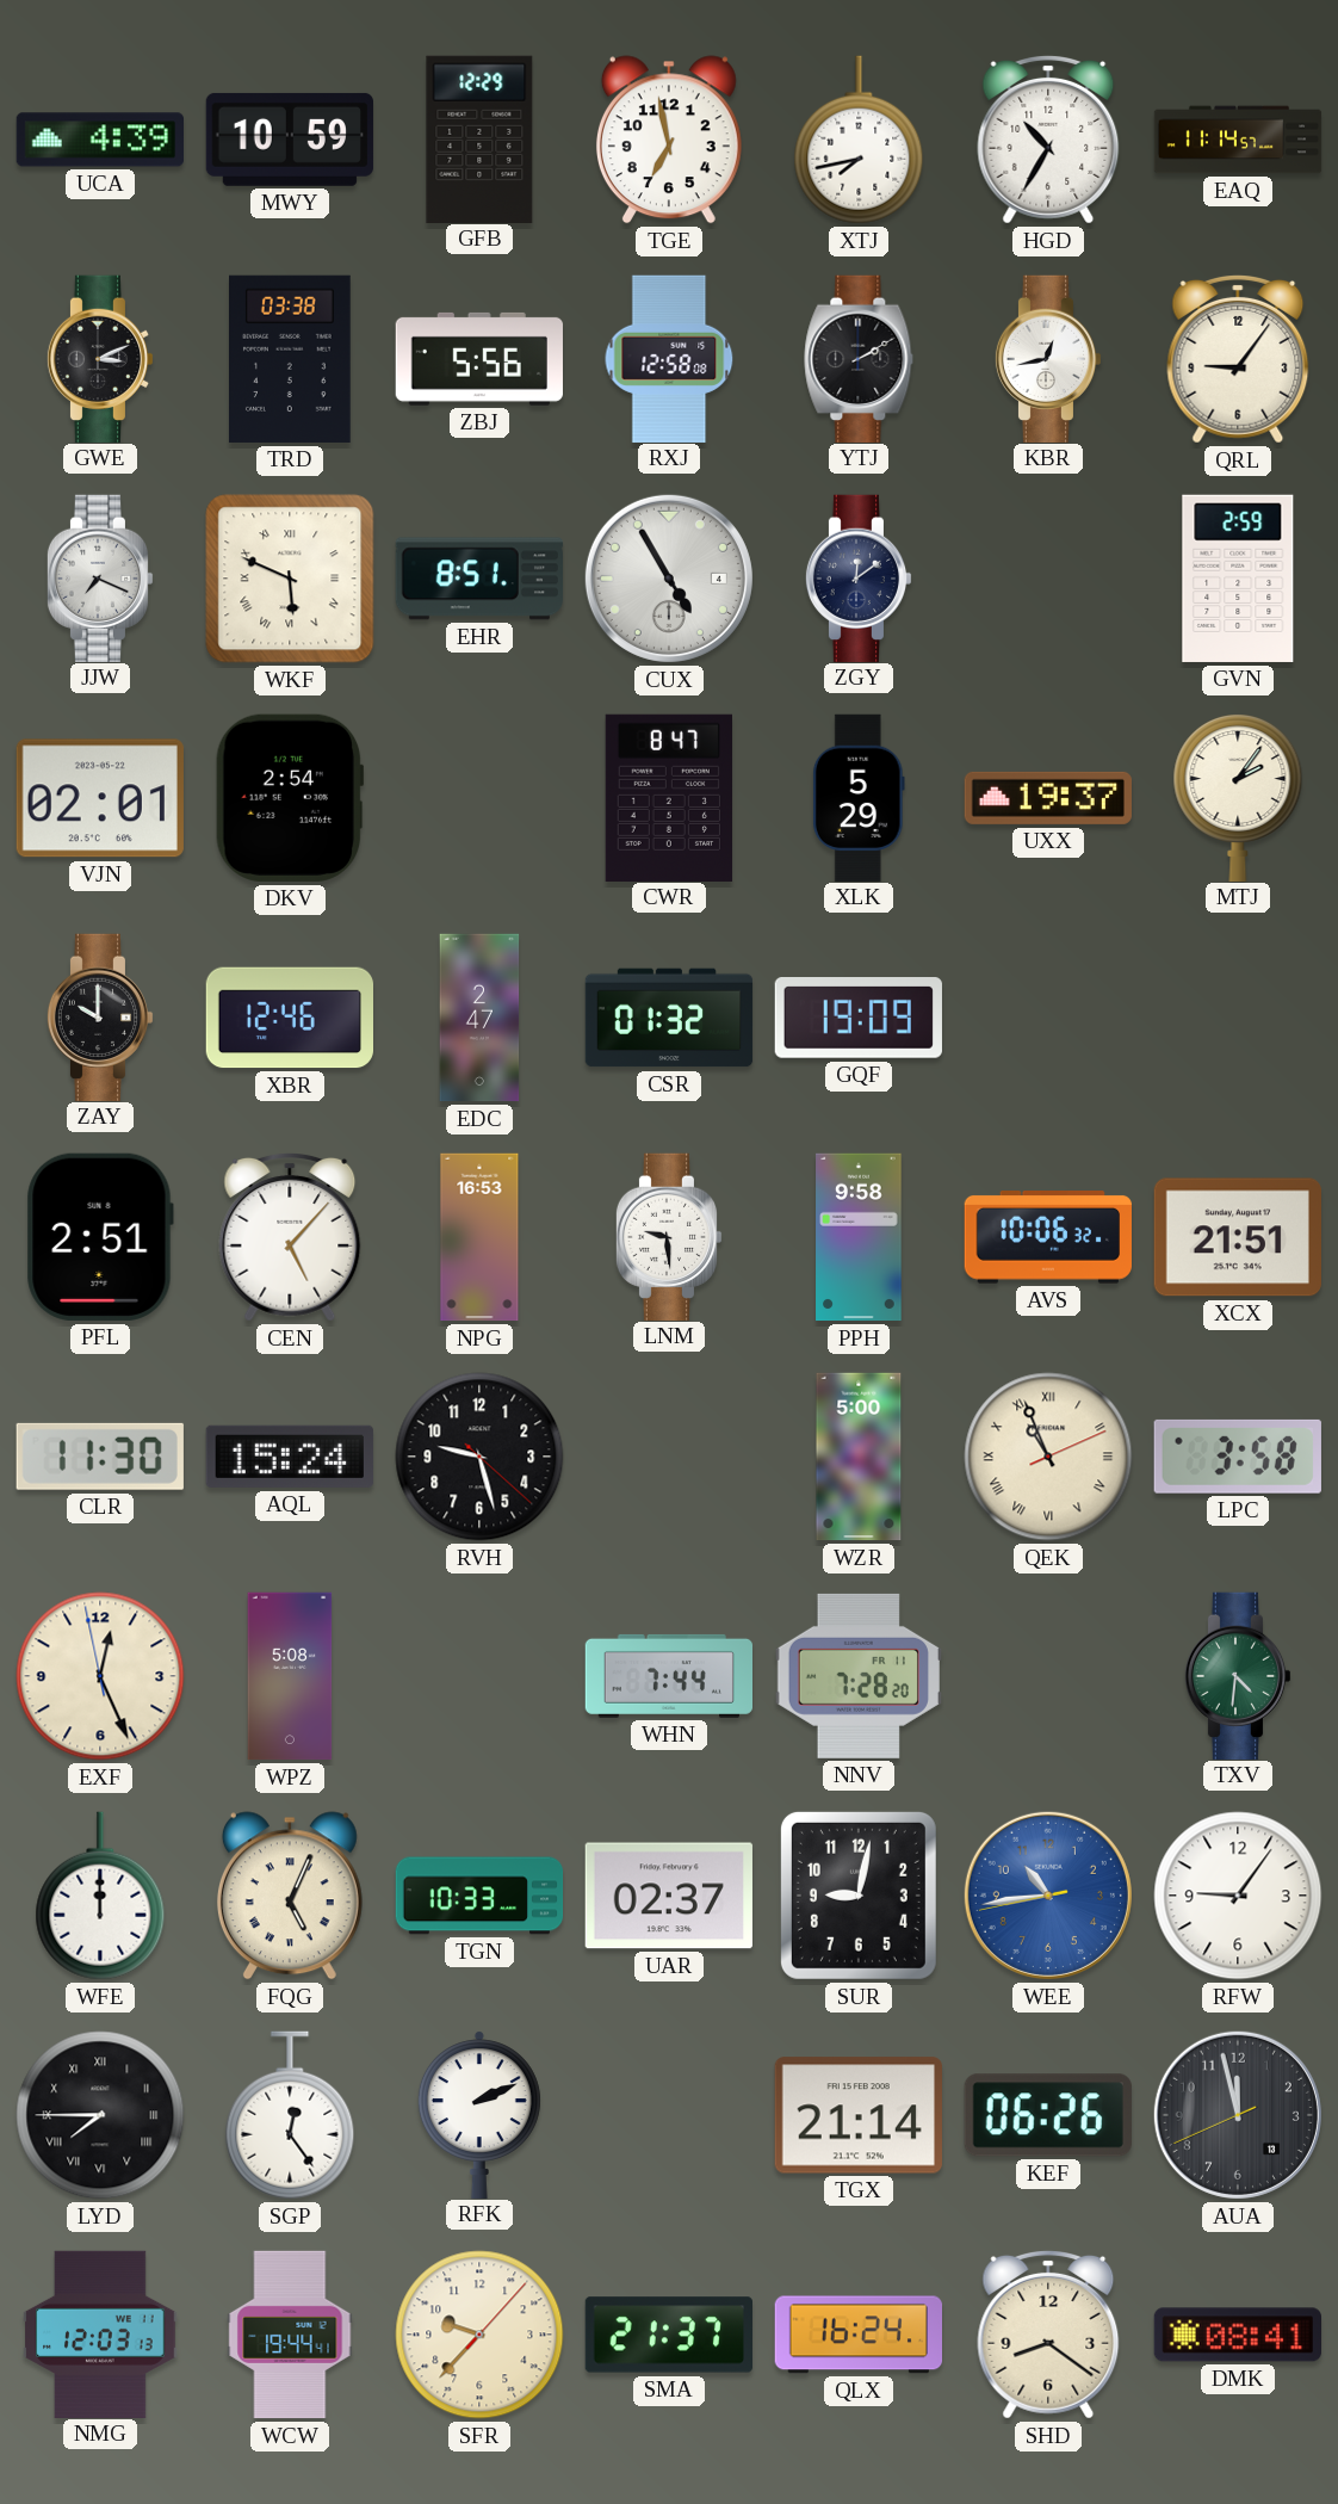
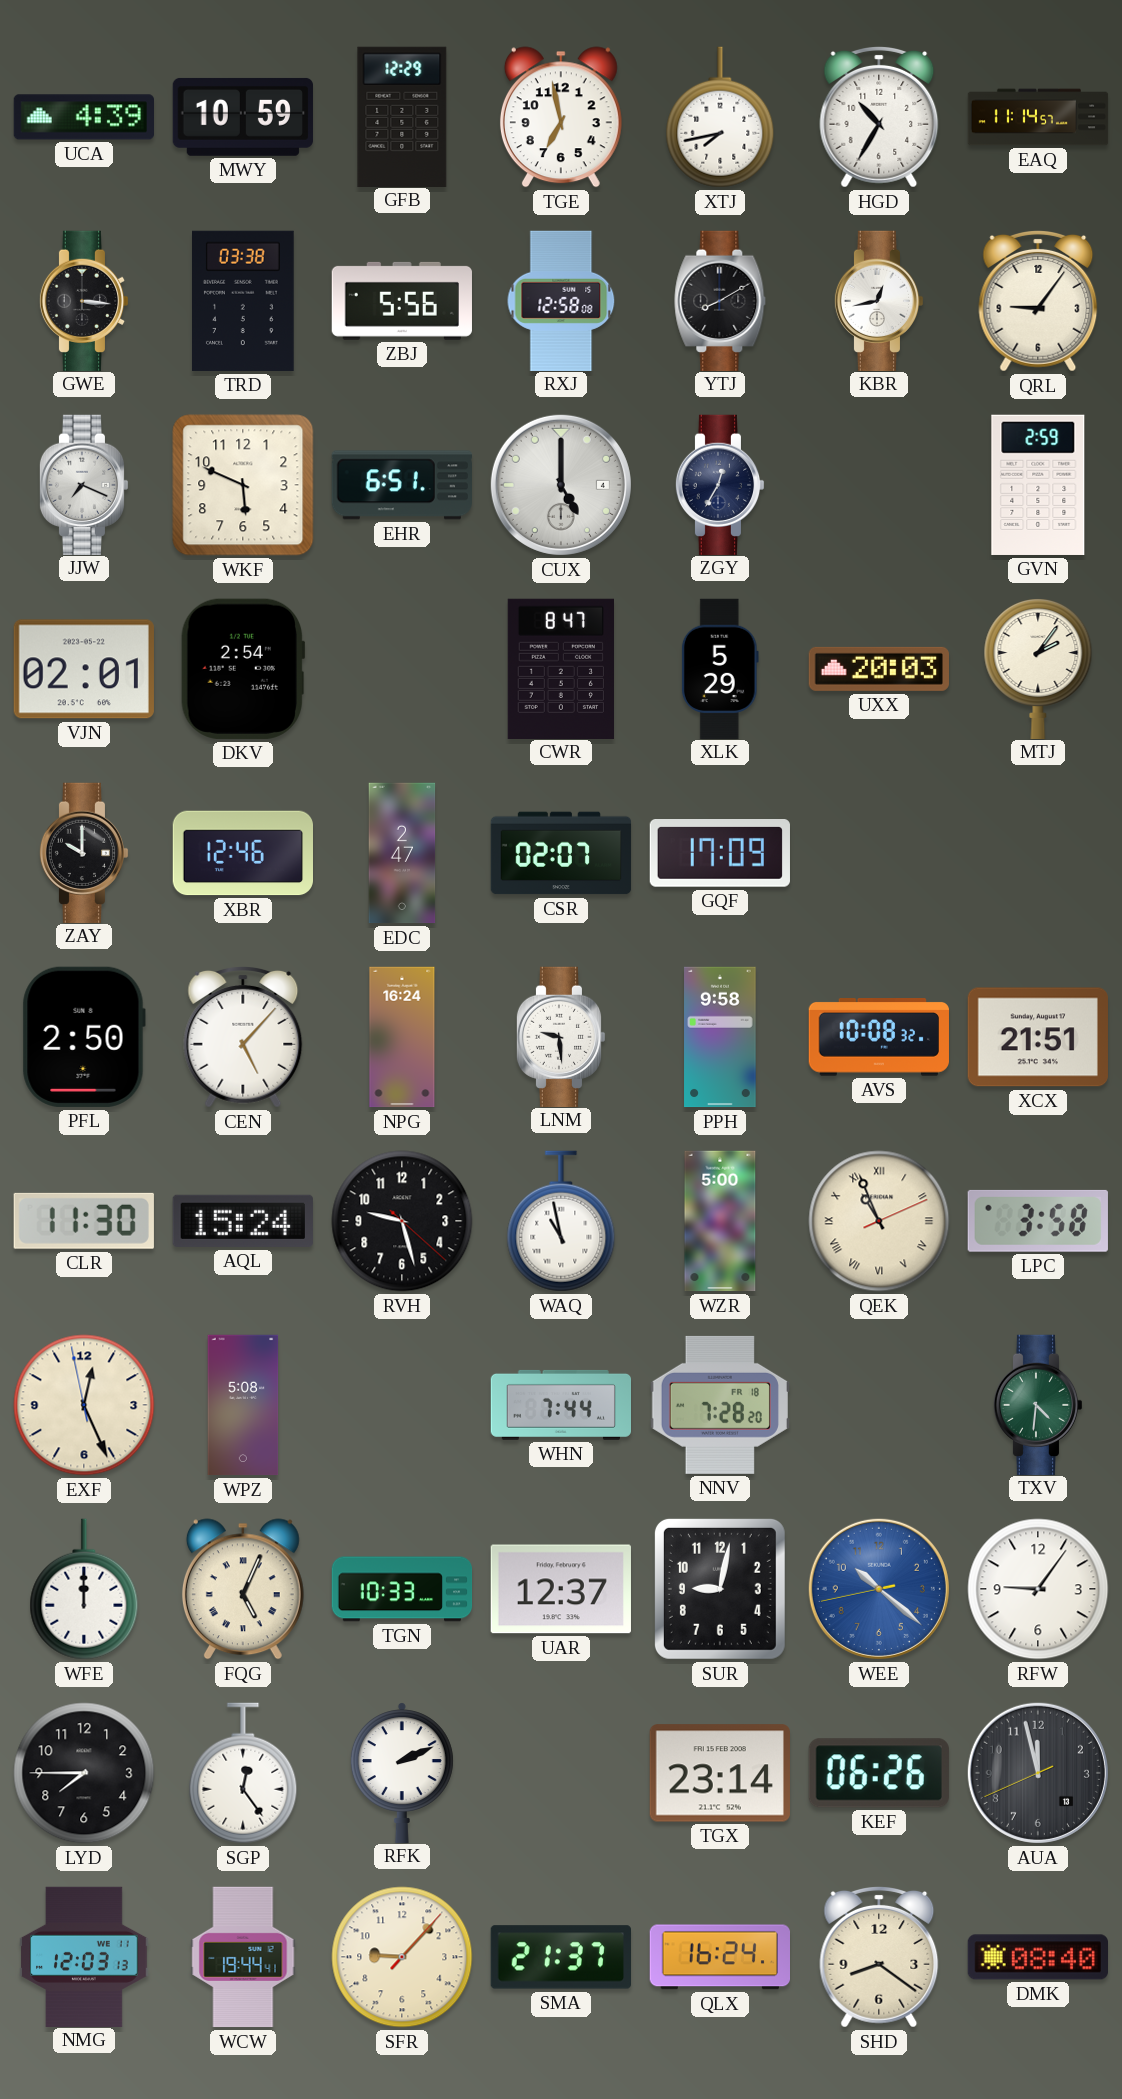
GWE: 3:11 -> 3:16
YTJ: 2:10 -> 8:10
WKF numerals: Roman -> Arabic
EHR: 8:51 -> 6:51
CUX: 4:55 -> 5:00
ZGY: 12:09 -> 12:35
UXX: 19:37 -> 20:03
CSR: 01:32 -> 02:07
GQF: 19:09 -> 17:09
PFL: 2:51 -> 2:50
NPG: 16:53 -> 16:24
AVS: 10:06 -> 10:08
WAQ: none -> 10:58
NNV date: FR 11 -> FR 18
UAR: 02:37 -> 12:37
WEE: 10:43 -> 10:21
LYD numerals: Roman -> Arabic
TGX: 21:14 -> 23:14
SFR: 9:37 -> 9:07
DMK: 08:41 -> 08:40
